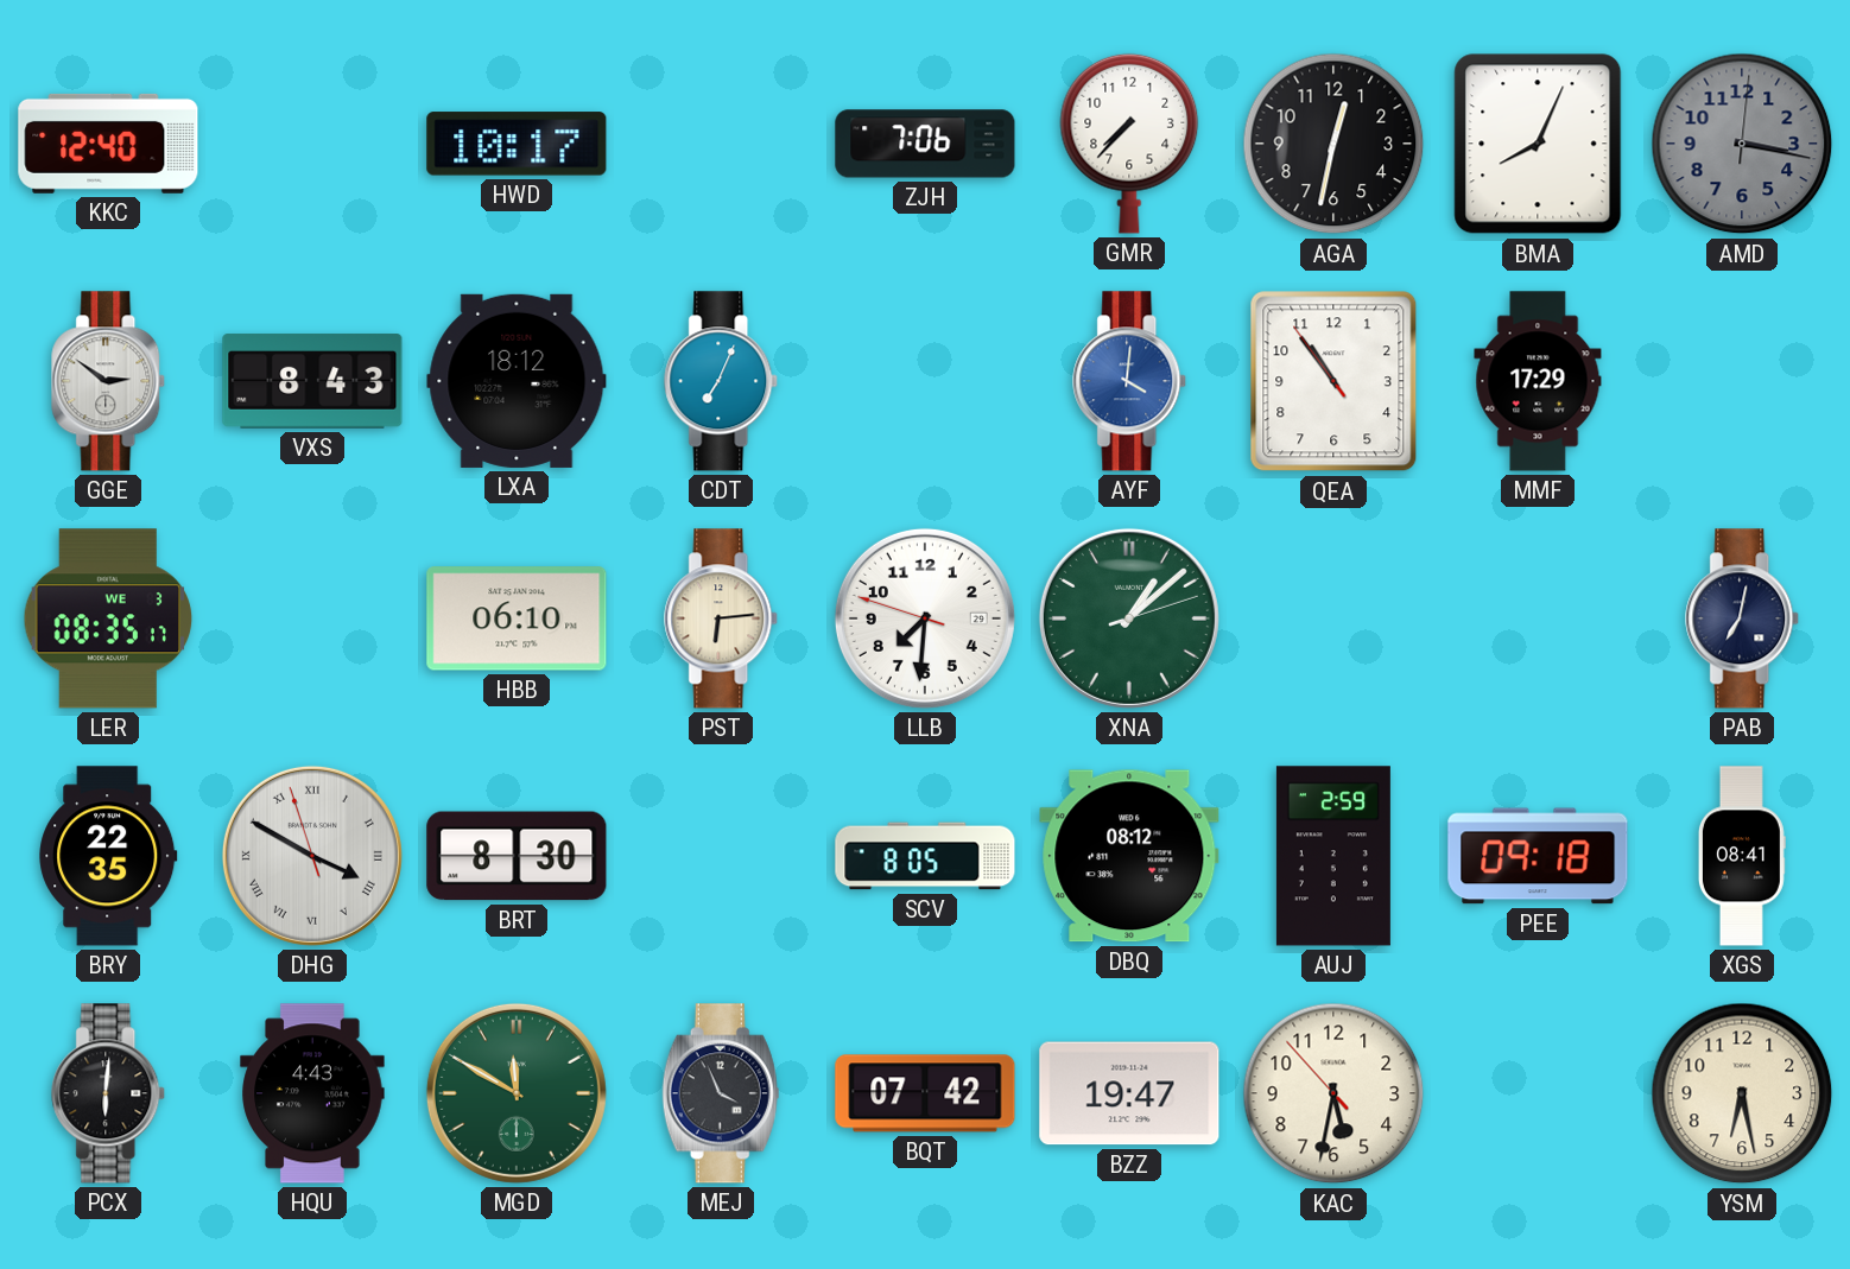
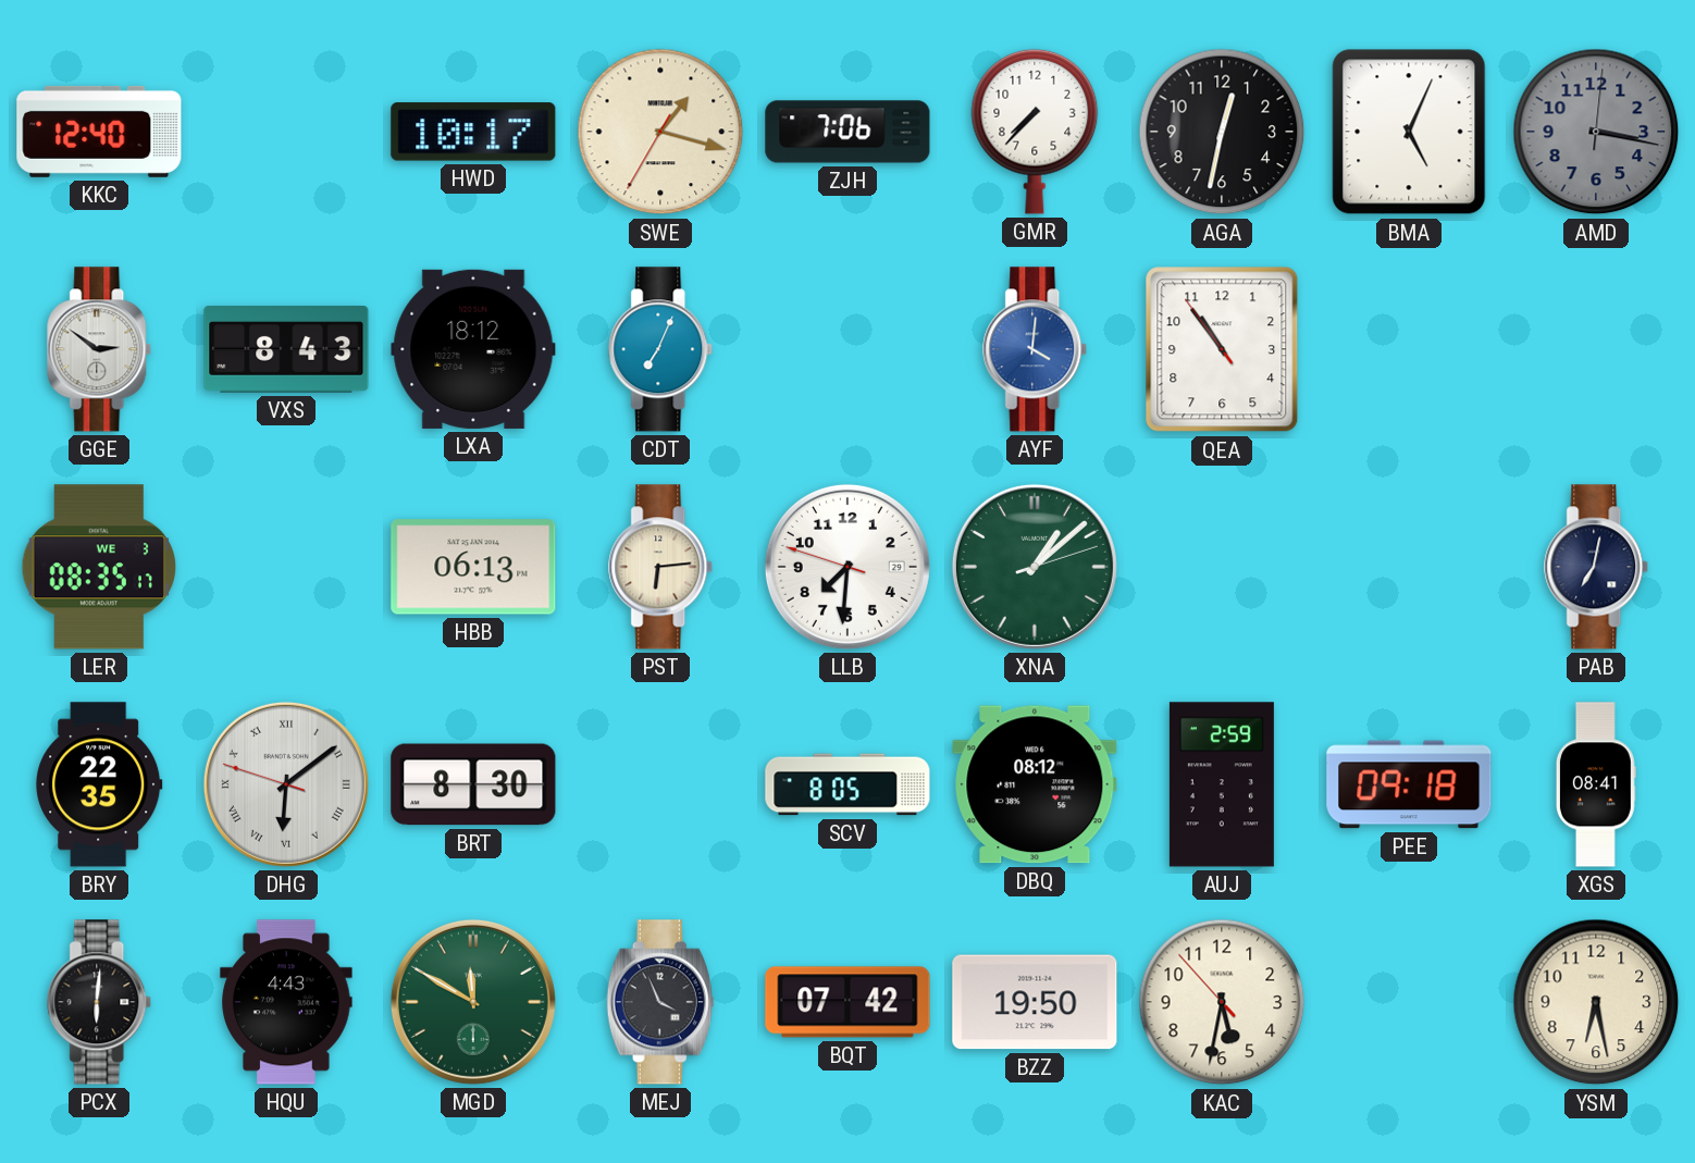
SWE: none -> 1:17
BMA: 8:04 -> 5:04
MMF: 17:29 -> none
HBB: 06:10 -> 06:13
DHG: 3:49 -> 6:08
BZZ: 19:47 -> 19:50
